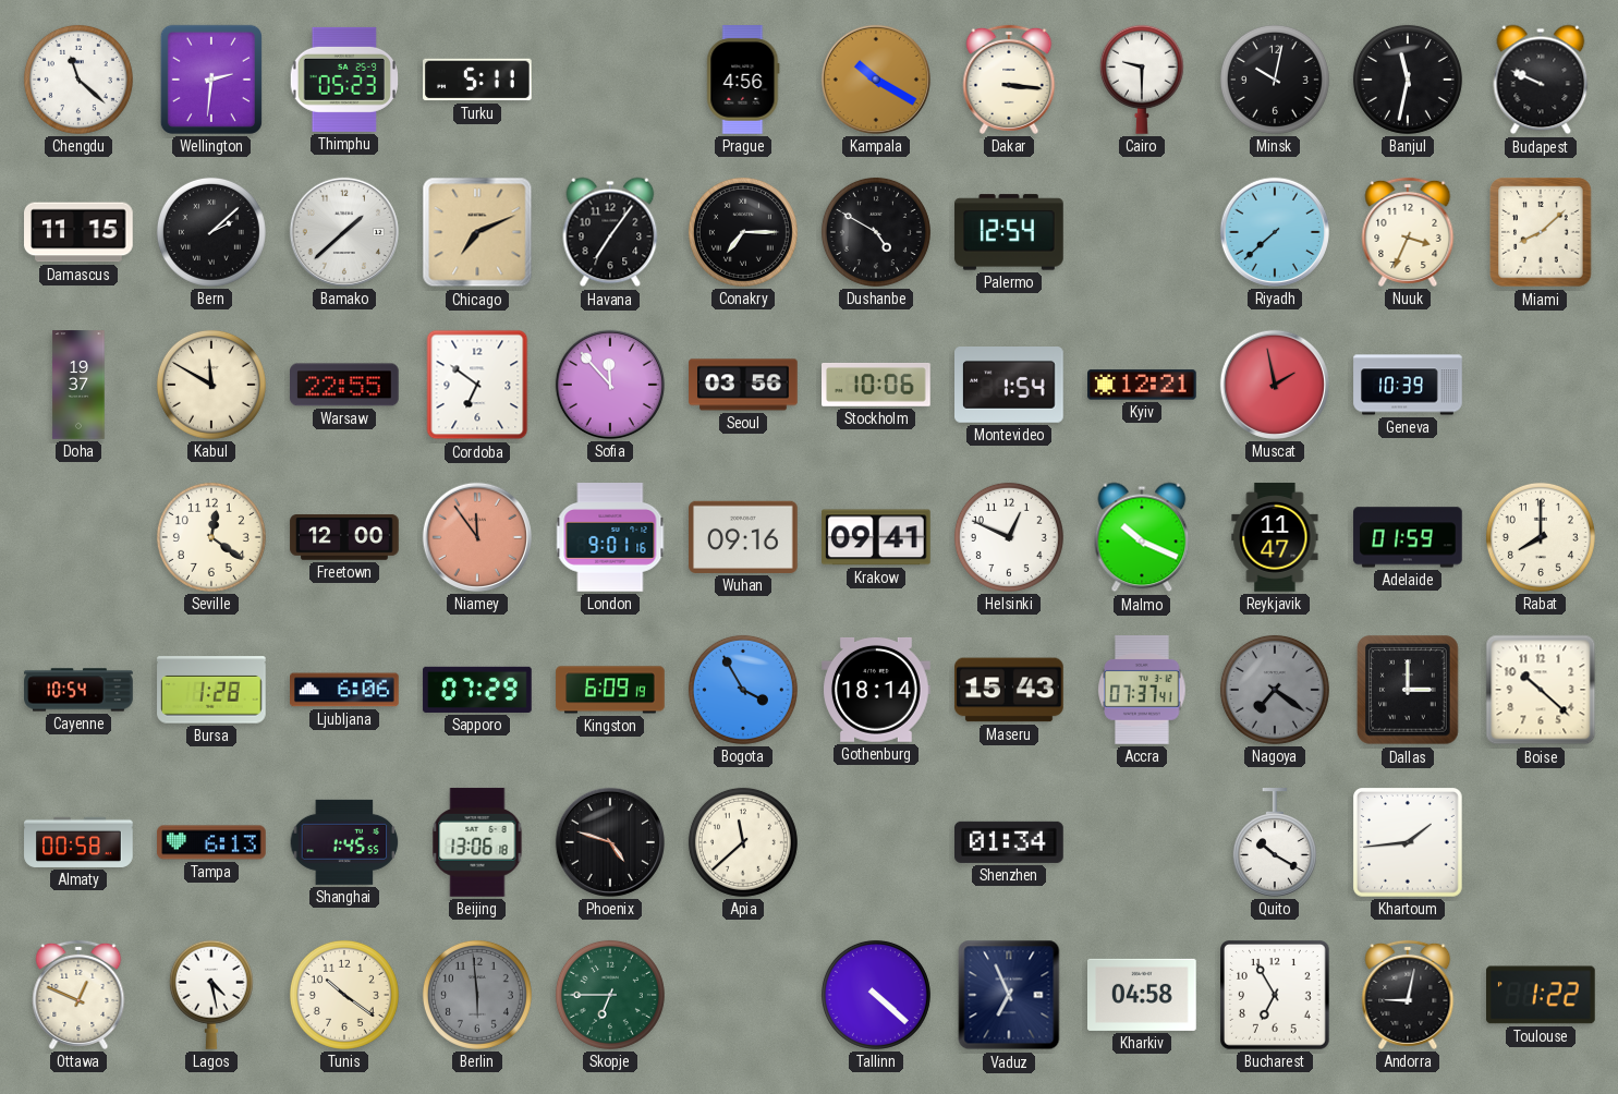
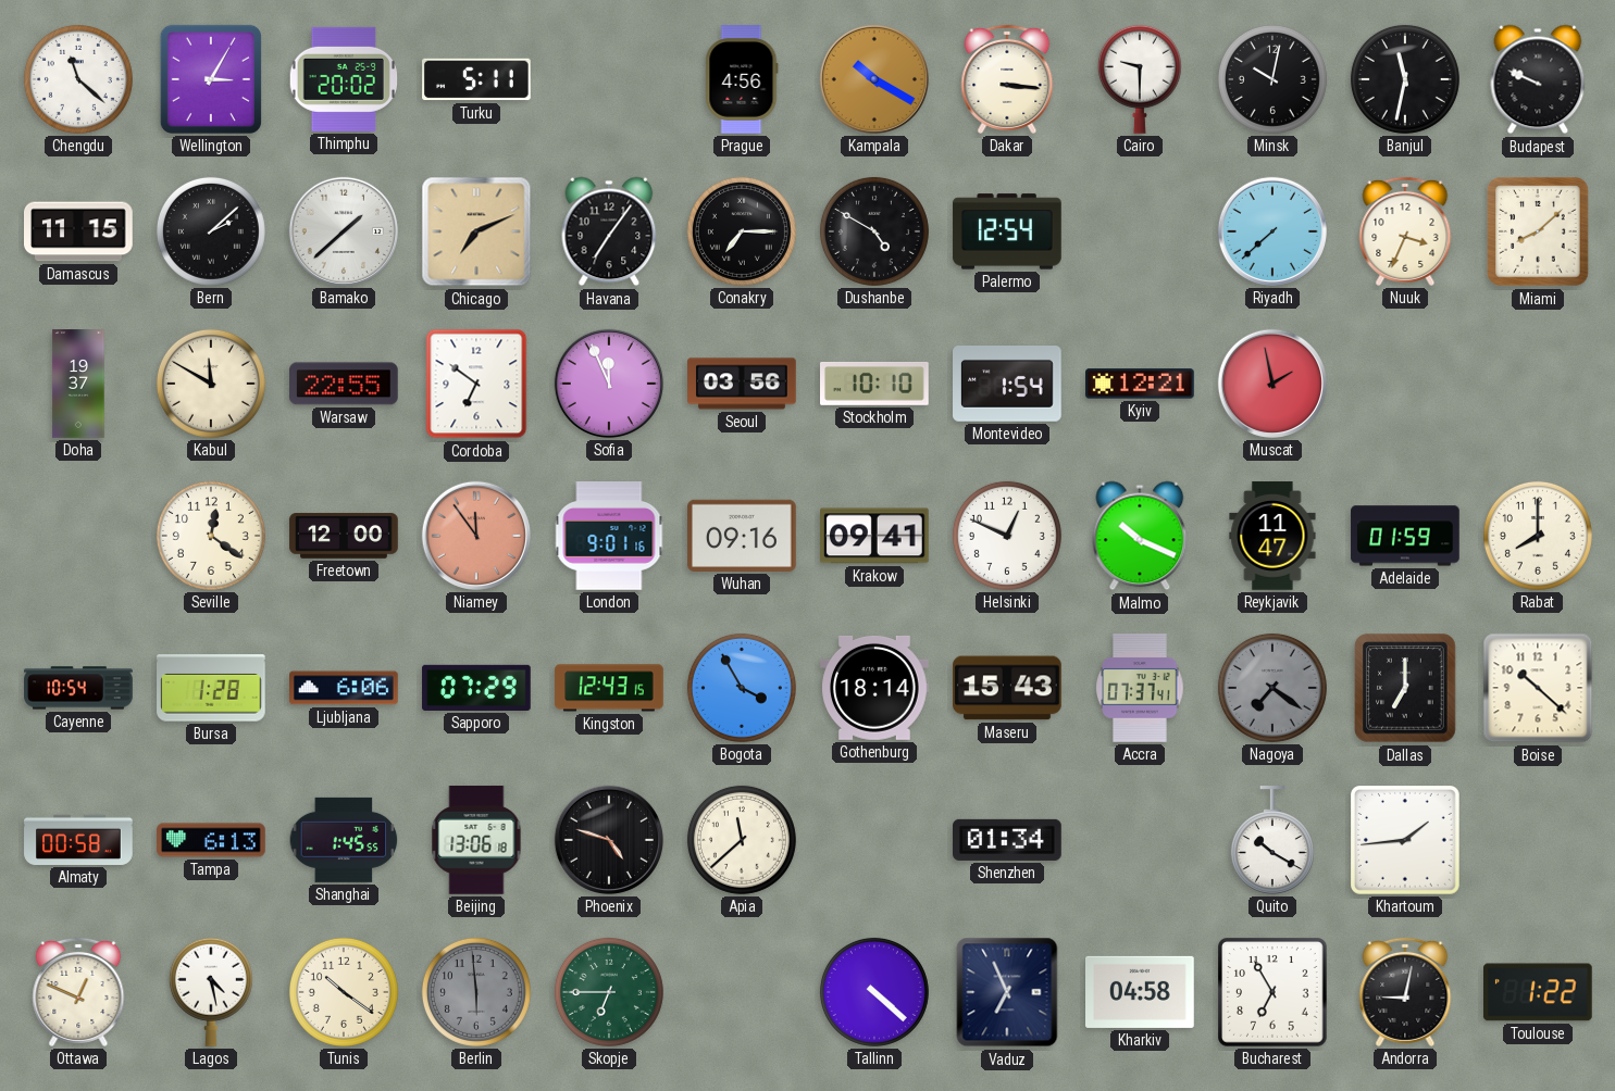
Wellington: 2:31 -> 3:05
Thimphu: 05:23 -> 20:02
Sofia: 11:53 -> 11:56
Stockholm: 10:06 -> 10:10
Geneva: 10:39 -> none
Kingston: 6:09 -> 12:43
Dallas: 3:00 -> 7:00
